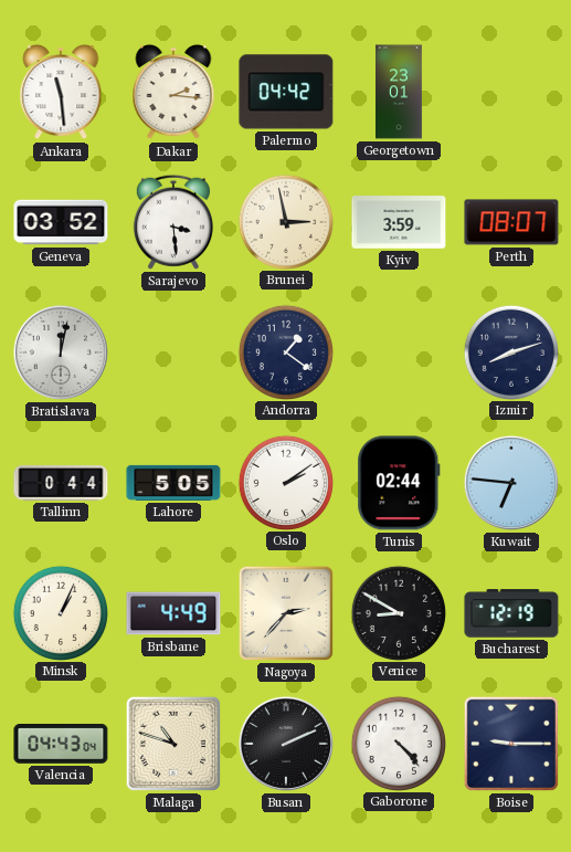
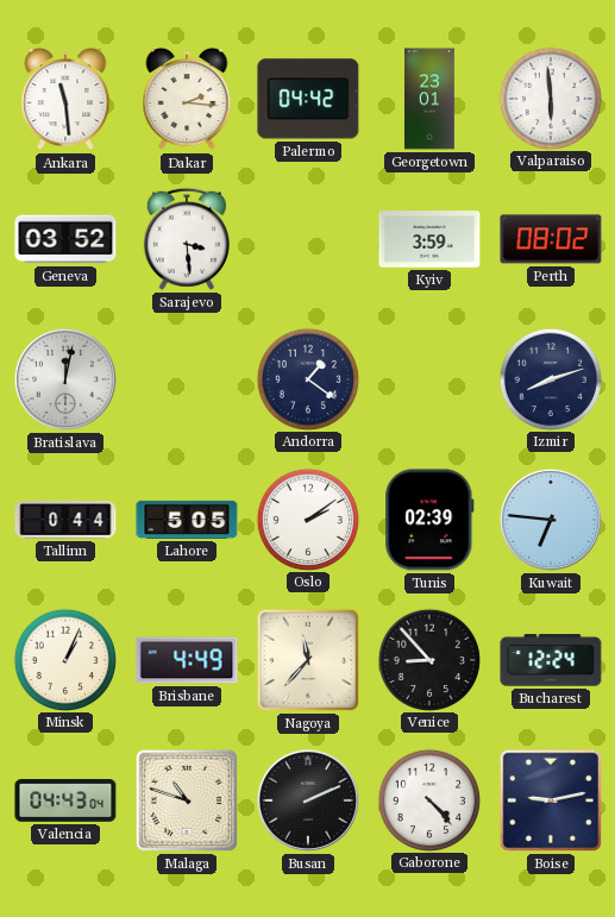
Valparaiso: none -> 5:59
Brunei: 2:58 -> none
Perth: 08:07 -> 08:02
Tunis: 02:44 -> 02:39
Nagoya: 2:37 -> 11:37
Venice: 8:50 -> 8:53
Bucharest: 12:19 -> 12:24
Boise: 9:15 -> 9:13
